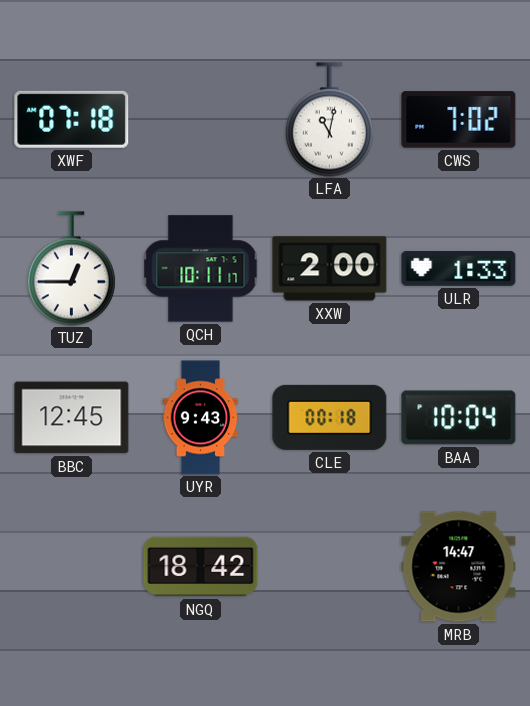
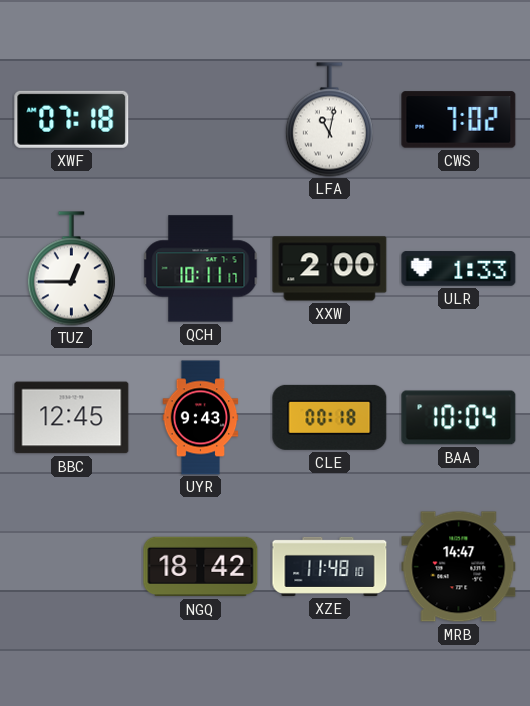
XZE: none -> 11:48
